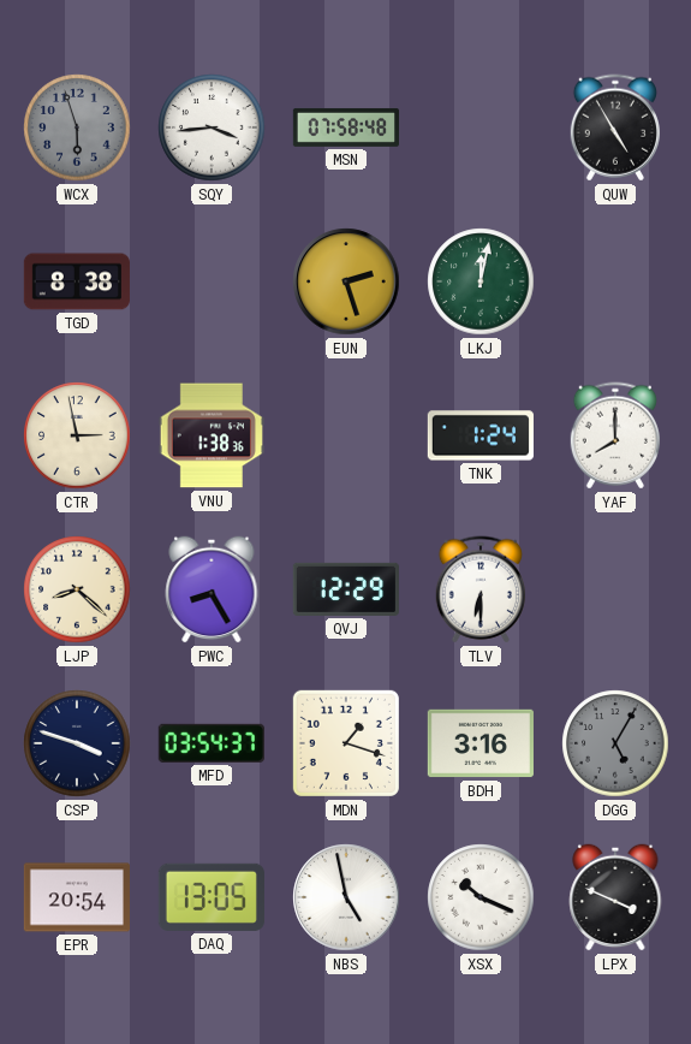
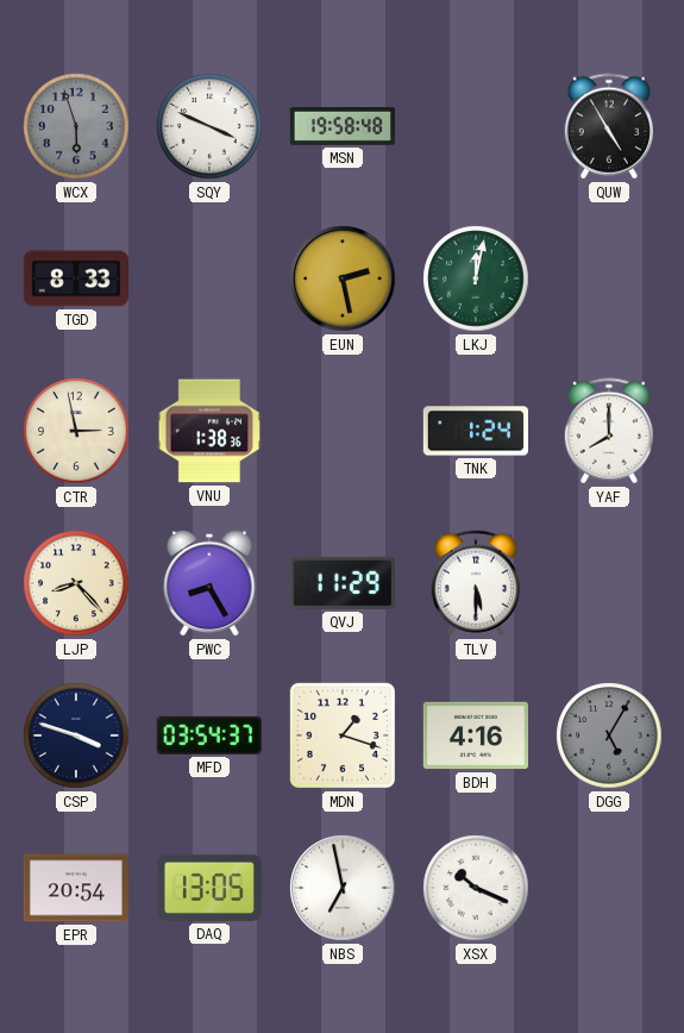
SQY: 3:44 -> 3:49
MSN: 07:58 -> 19:58
TGD: 8:38 -> 8:33
EUN: 2:27 -> 2:28
LJP: 8:22 -> 8:23
QVJ: 12:29 -> 11:29
TLV: 6:30 -> 5:30
BDH: 3:16 -> 4:16
NBS: 4:58 -> 6:58
LPX: 3:49 -> none
